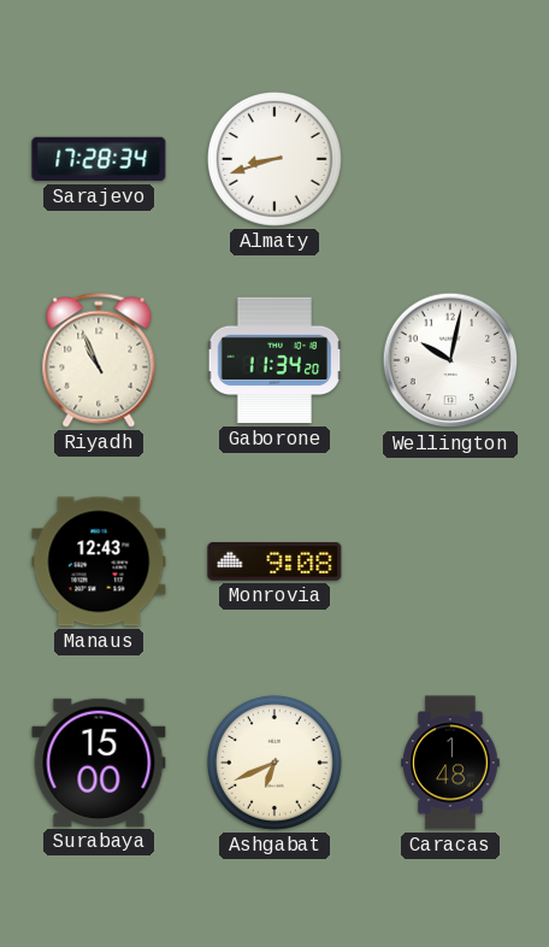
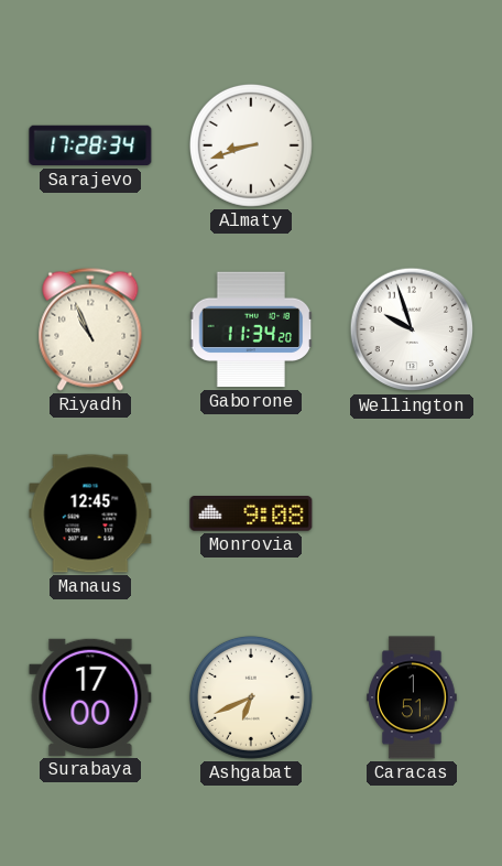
Wellington: 10:02 -> 9:57
Manaus: 12:43 -> 12:45
Surabaya: 15:00 -> 17:00
Caracas: 1:48 -> 1:51
